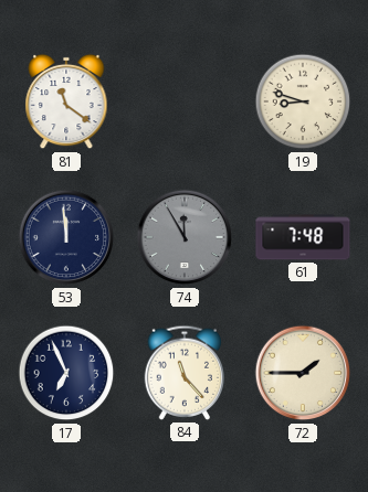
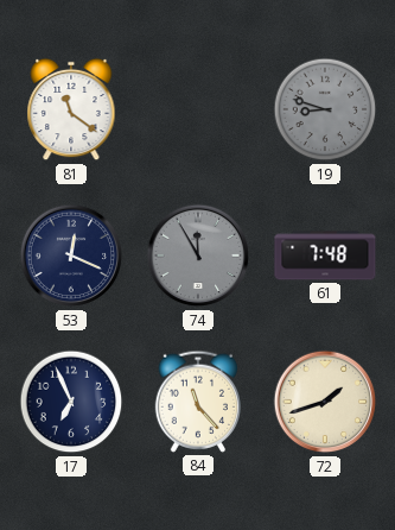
19 dial: cream -> grey
53: 11:59 -> 12:19
72: 1:45 -> 1:42
